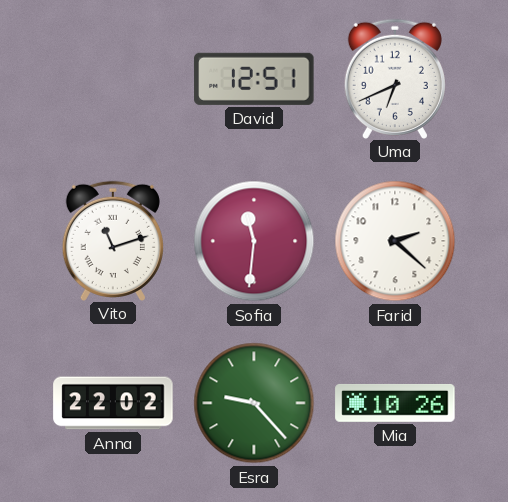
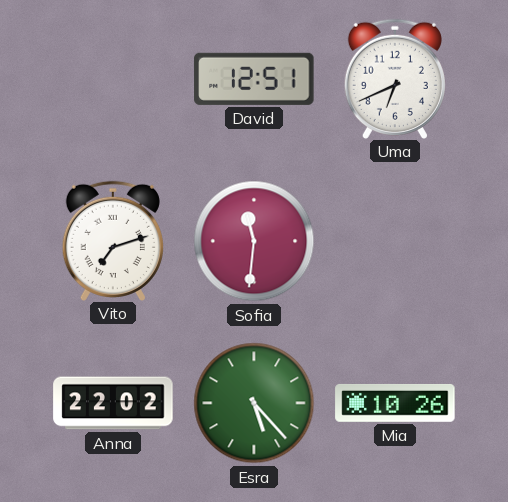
Vito: 11:12 -> 7:12
Farid: 2:22 -> none
Esra: 9:23 -> 5:23
